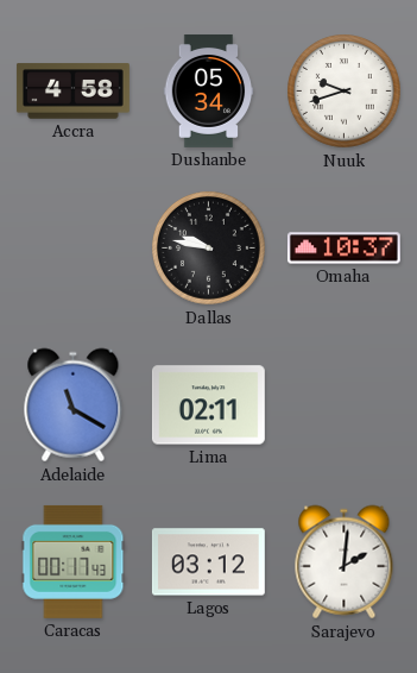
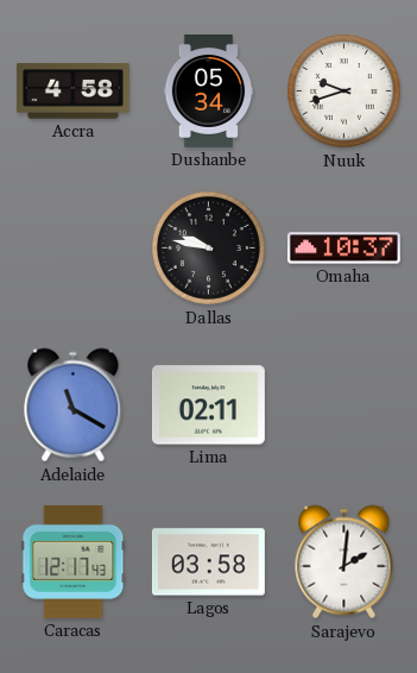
Caracas: 00:17 -> 12:17
Lagos: 03:12 -> 03:58
